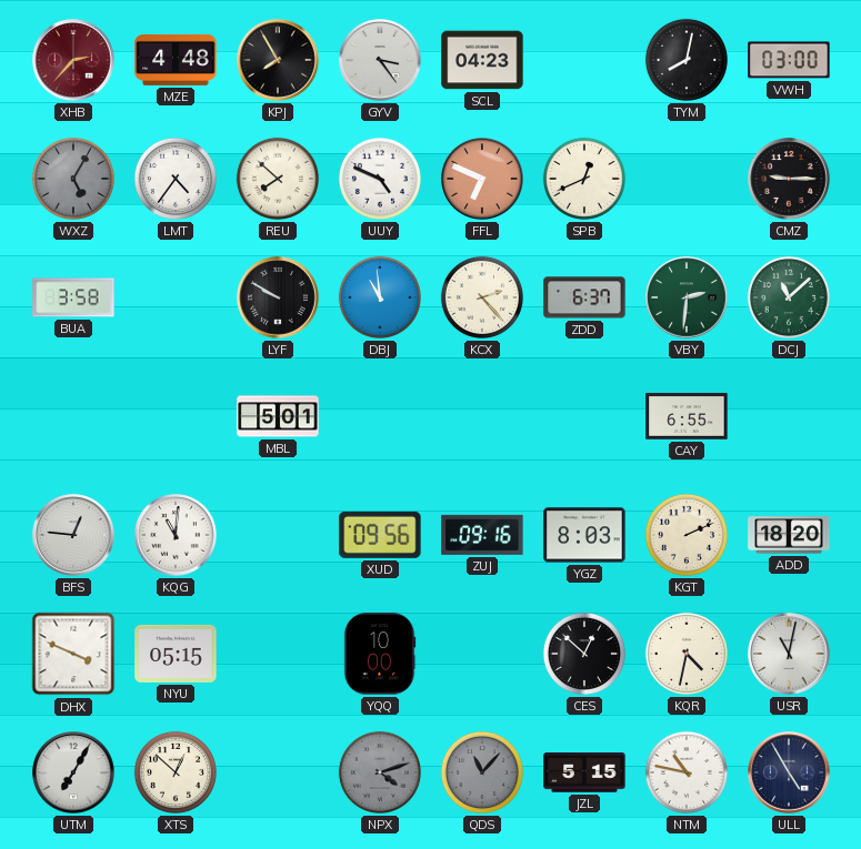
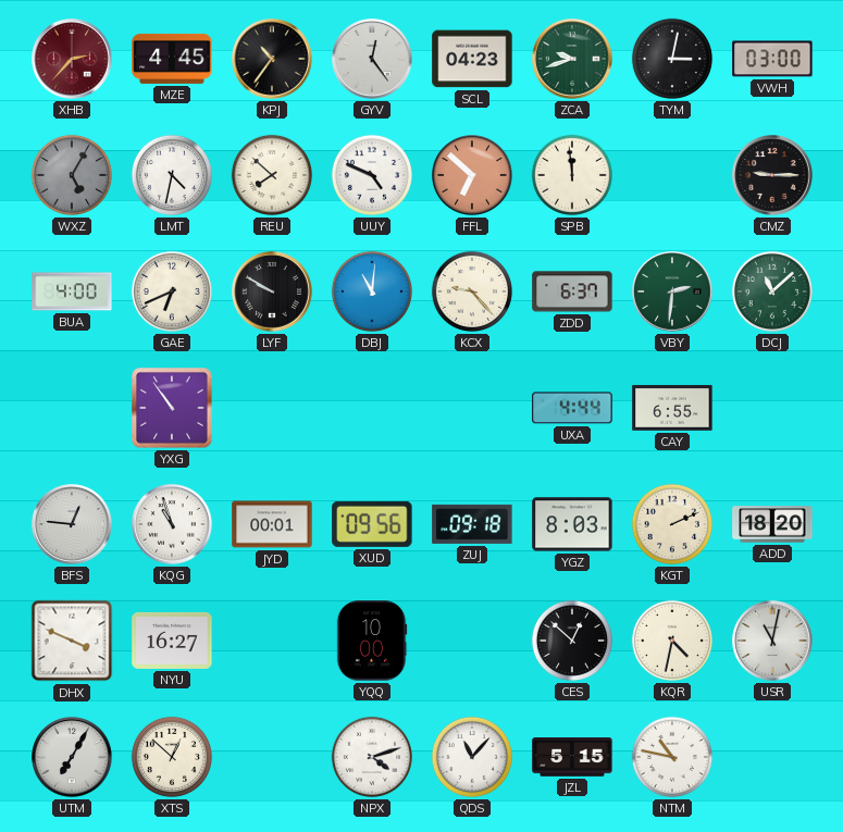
MZE: 4:48 -> 4:45
KPJ: 7:55 -> 10:36
GYV: 3:24 -> 12:24
ZCA: none -> 9:42
TYM: 8:02 -> 3:02
LMT: 4:36 -> 4:32
FFL: 6:49 -> 6:52
SPB: 12:41 -> 11:59
BUA: 3:58 -> 4:00
GAE: none -> 6:41
DBJ: 10:59 -> 11:01
KCX: 2:23 -> 9:23
YXG: none -> 10:54
MBL: 5:01 -> none
UXA: none -> 4:44
KQG: 11:01 -> 10:57
JYD: none -> 00:01
ZUJ: 09:16 -> 09:18
NYU: 05:15 -> 16:27
NPX dial: grey -> white
QDS dial: grey -> white
ULL: 4:55 -> none
